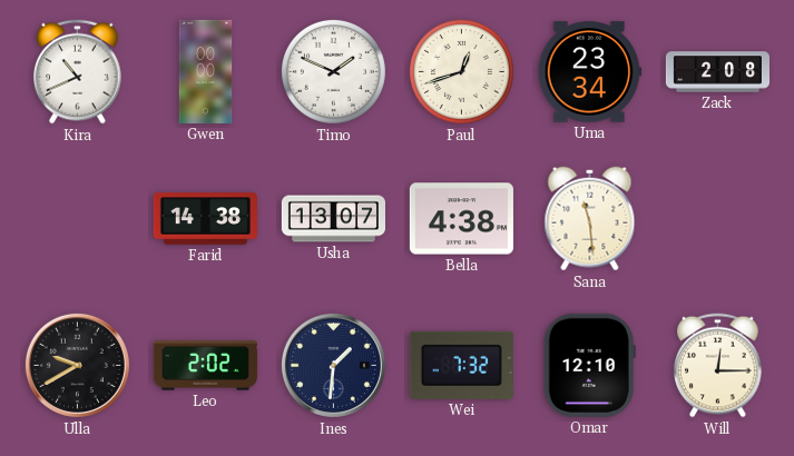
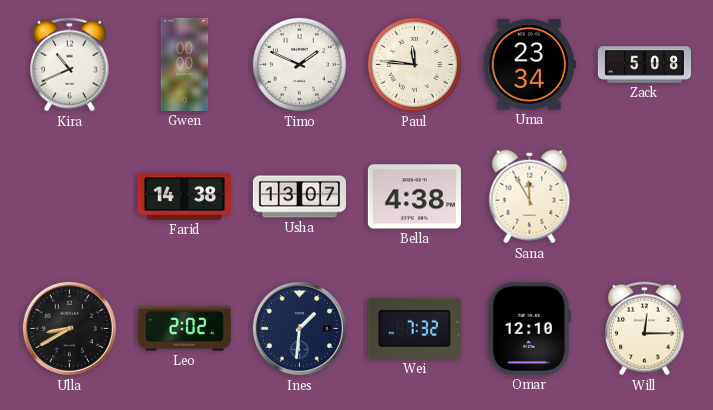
Paul: 12:42 -> 11:46
Zack: 2:08 -> 5:08
Sana: 11:29 -> 11:55
Ulla: 9:40 -> 8:40
